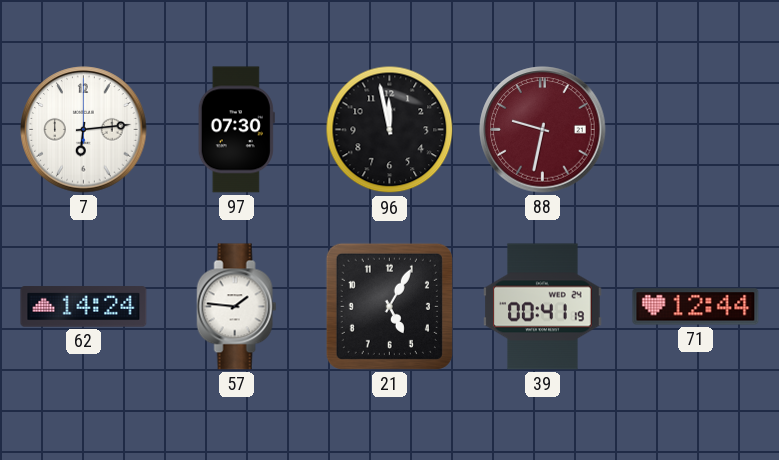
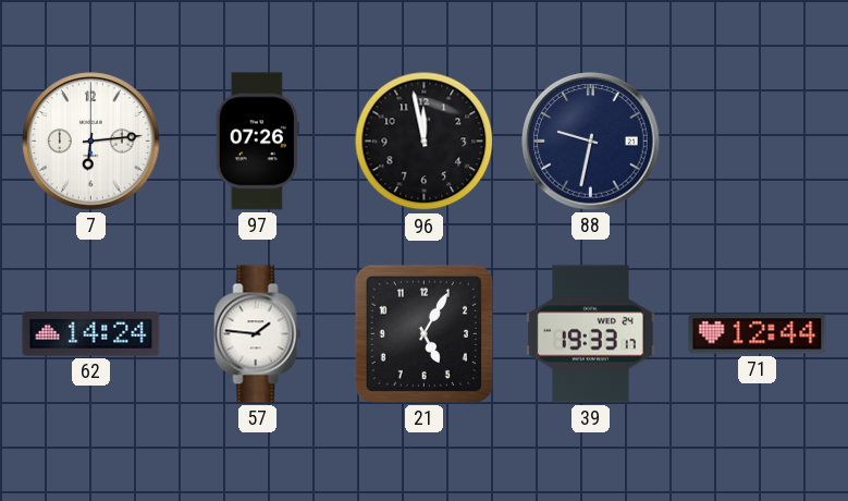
97: 07:30 -> 07:26
88 dial: burgundy -> navy
39: 00:41 -> 19:33
